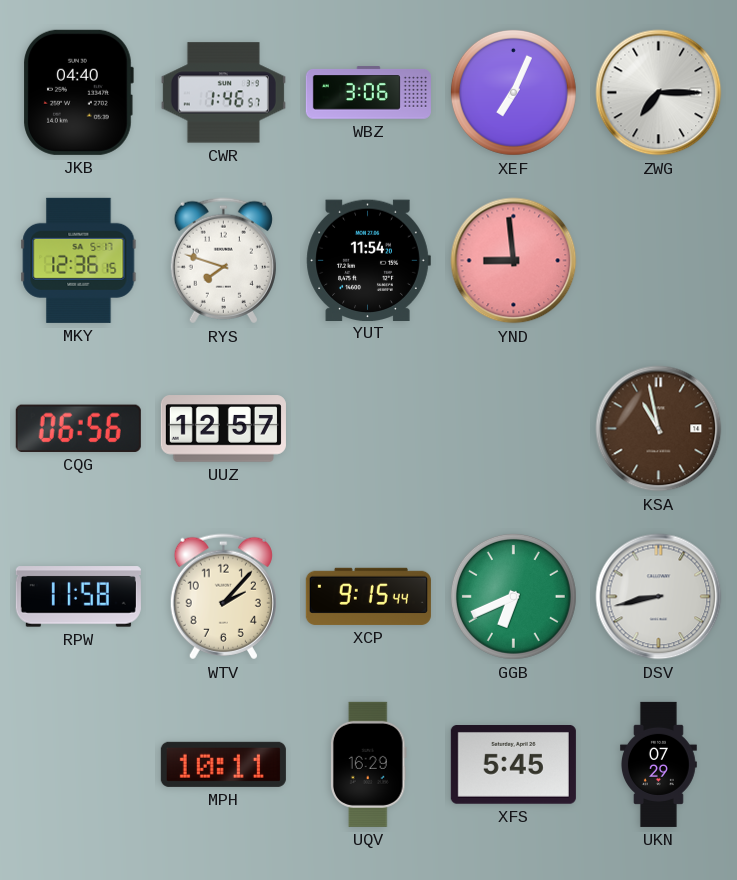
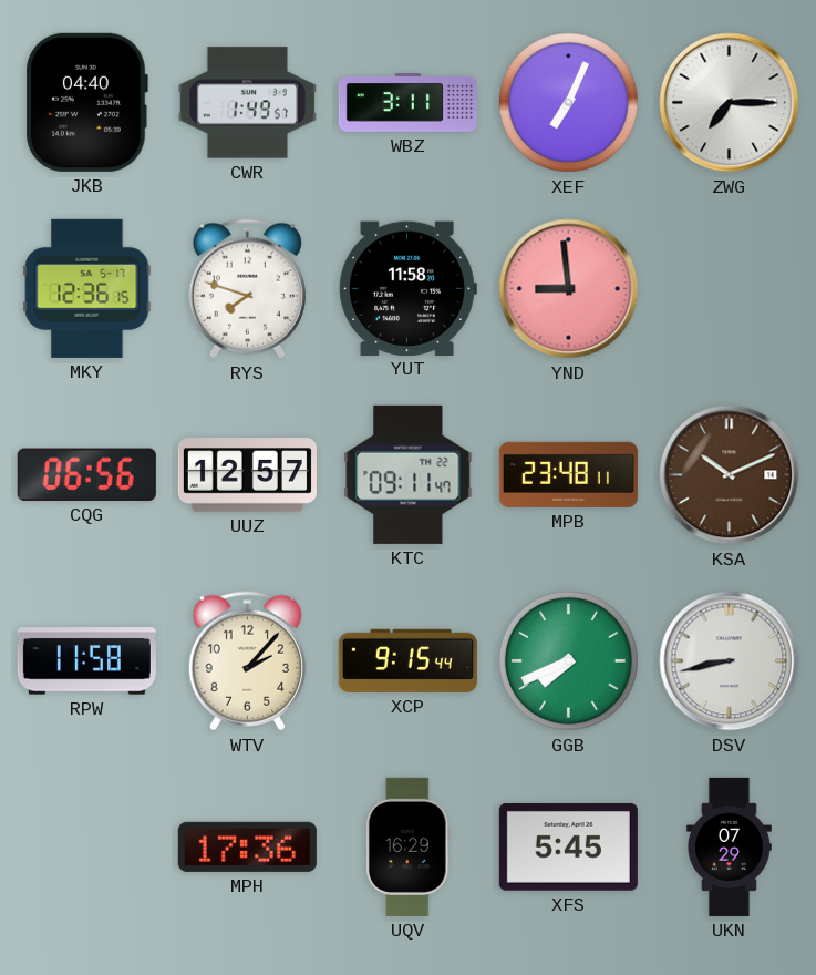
CWR: 1:46 -> 1:49
WBZ: 3:06 -> 3:11
YUT: 11:54 -> 11:58
KTC: none -> 09:11
MPB: none -> 23:48
KSA: 10:58 -> 10:11
GGB: 6:41 -> 7:41
MPH: 10:11 -> 17:36
